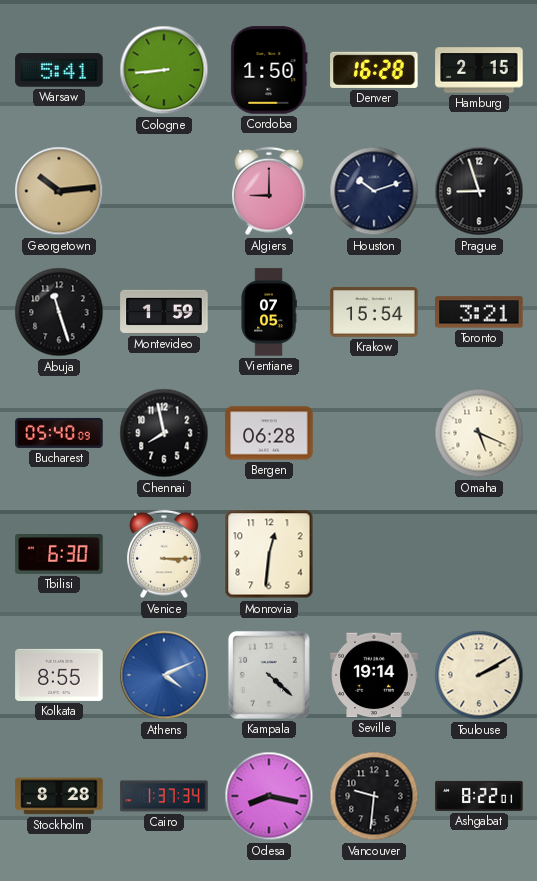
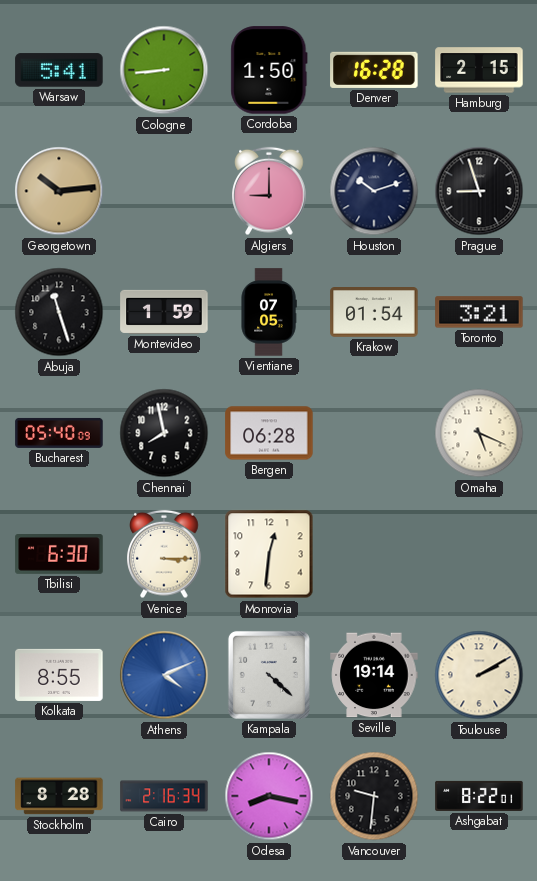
Krakow: 15:54 -> 01:54
Cairo: 1:37 -> 2:16
